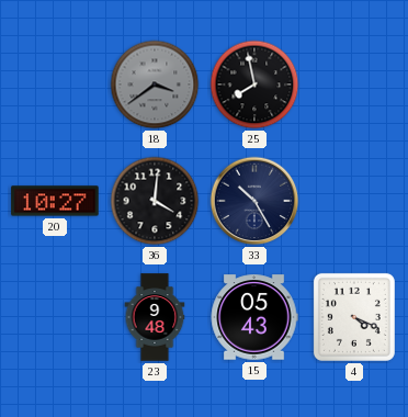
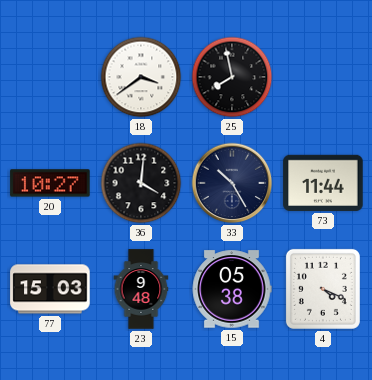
18 dial: grey -> white
73: none -> 11:44
77: none -> 15:03
15: 05:43 -> 05:38
